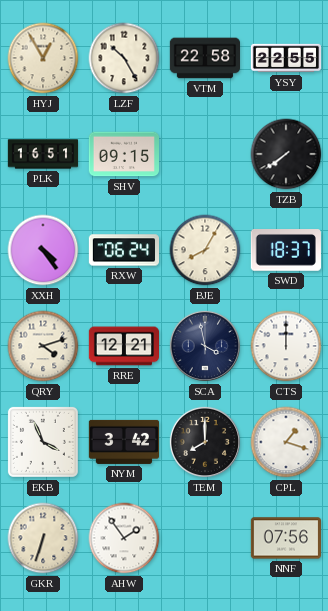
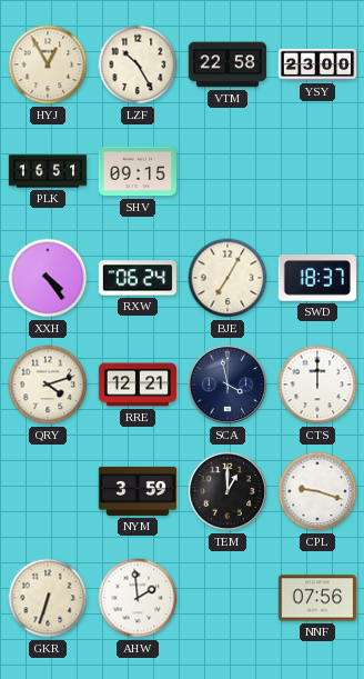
YSY: 22:55 -> 23:00
TZB: 7:39 -> none
BJE: 8:05 -> 7:05
EKB: 3:56 -> none
NYM: 3:42 -> 3:59
TEM: 8:00 -> 1:00
CPL: 1:18 -> 9:18
AHW: 1:54 -> 1:59
